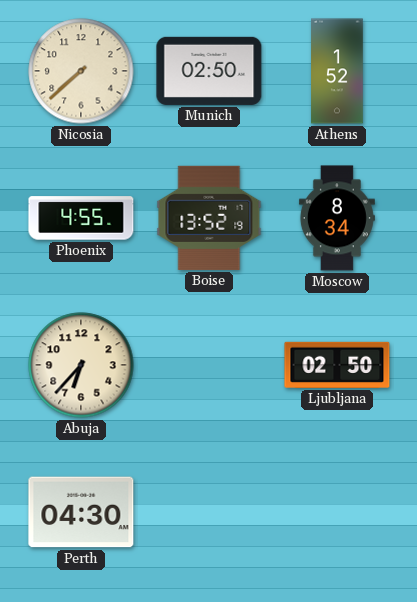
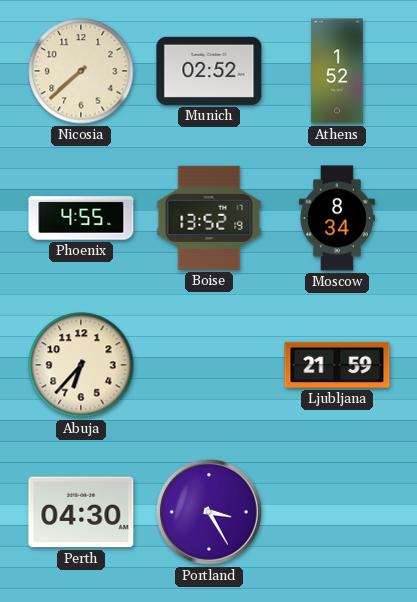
Munich: 02:50 -> 02:52
Ljubljana: 02:50 -> 21:59
Portland: none -> 3:25
